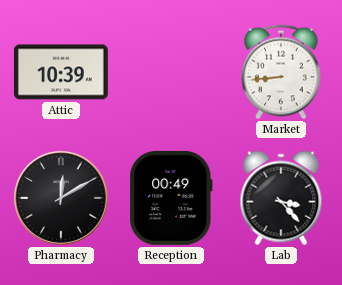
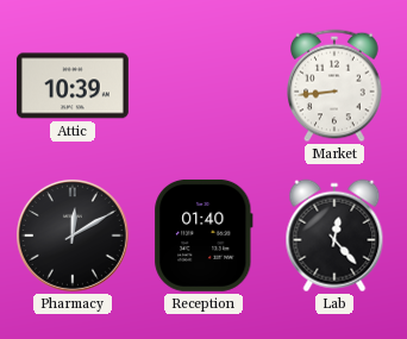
Reception: 00:49 -> 01:40
Lab: 3:23 -> 12:23
